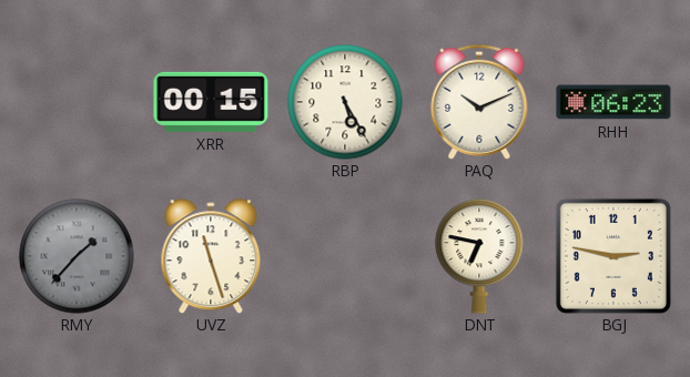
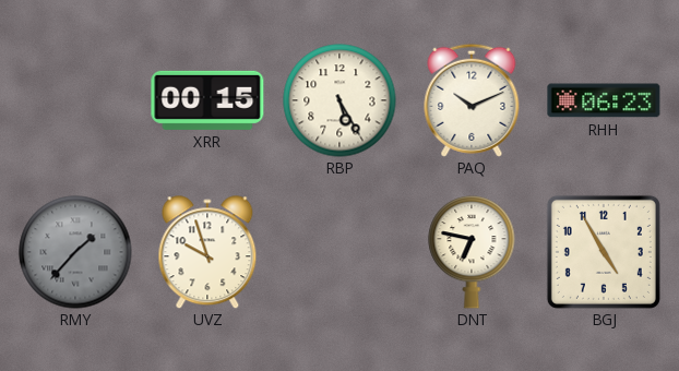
UVZ: 11:27 -> 9:57
BGJ: 2:47 -> 4:55
